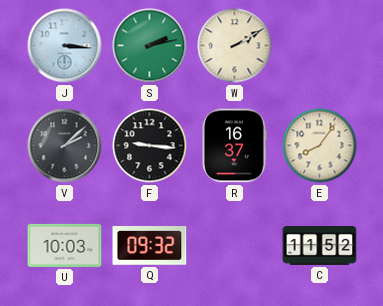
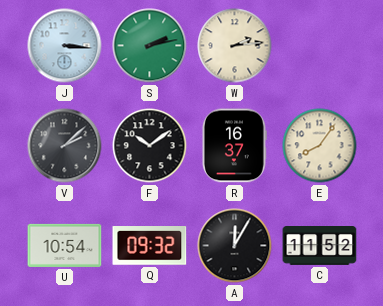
W: 2:10 -> 2:14
F: 9:16 -> 10:09
U: 10:03 -> 10:54
A: none -> 12:05
